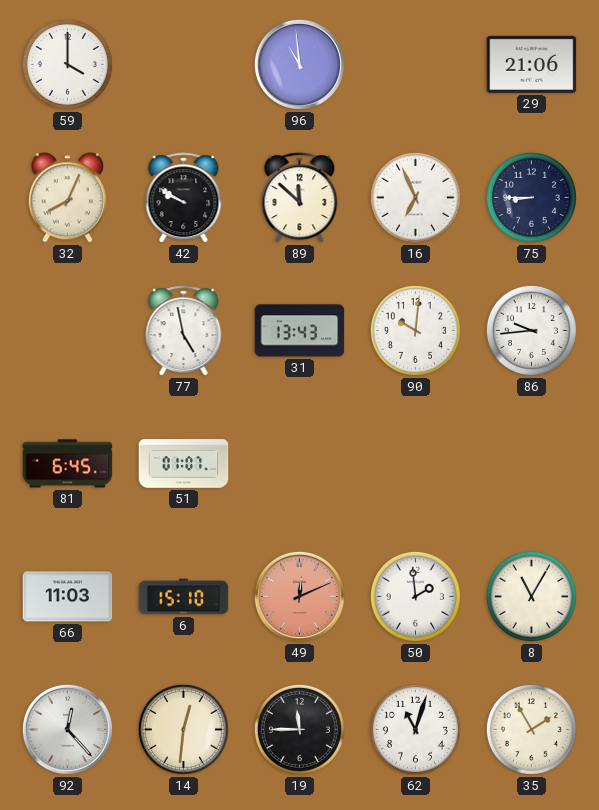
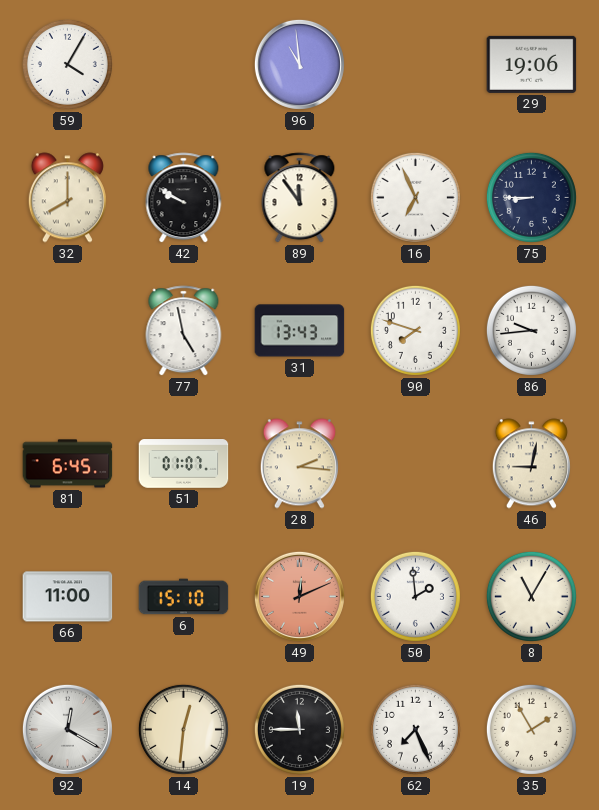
59: 4:00 -> 4:05
29: 21:06 -> 19:06
32: 8:04 -> 8:00
89: 11:52 -> 11:54
90: 10:01 -> 7:48
28: none -> 2:16
46: none -> 9:02
66: 11:03 -> 11:00
92: 12:23 -> 12:20
62: 11:03 -> 7:26
